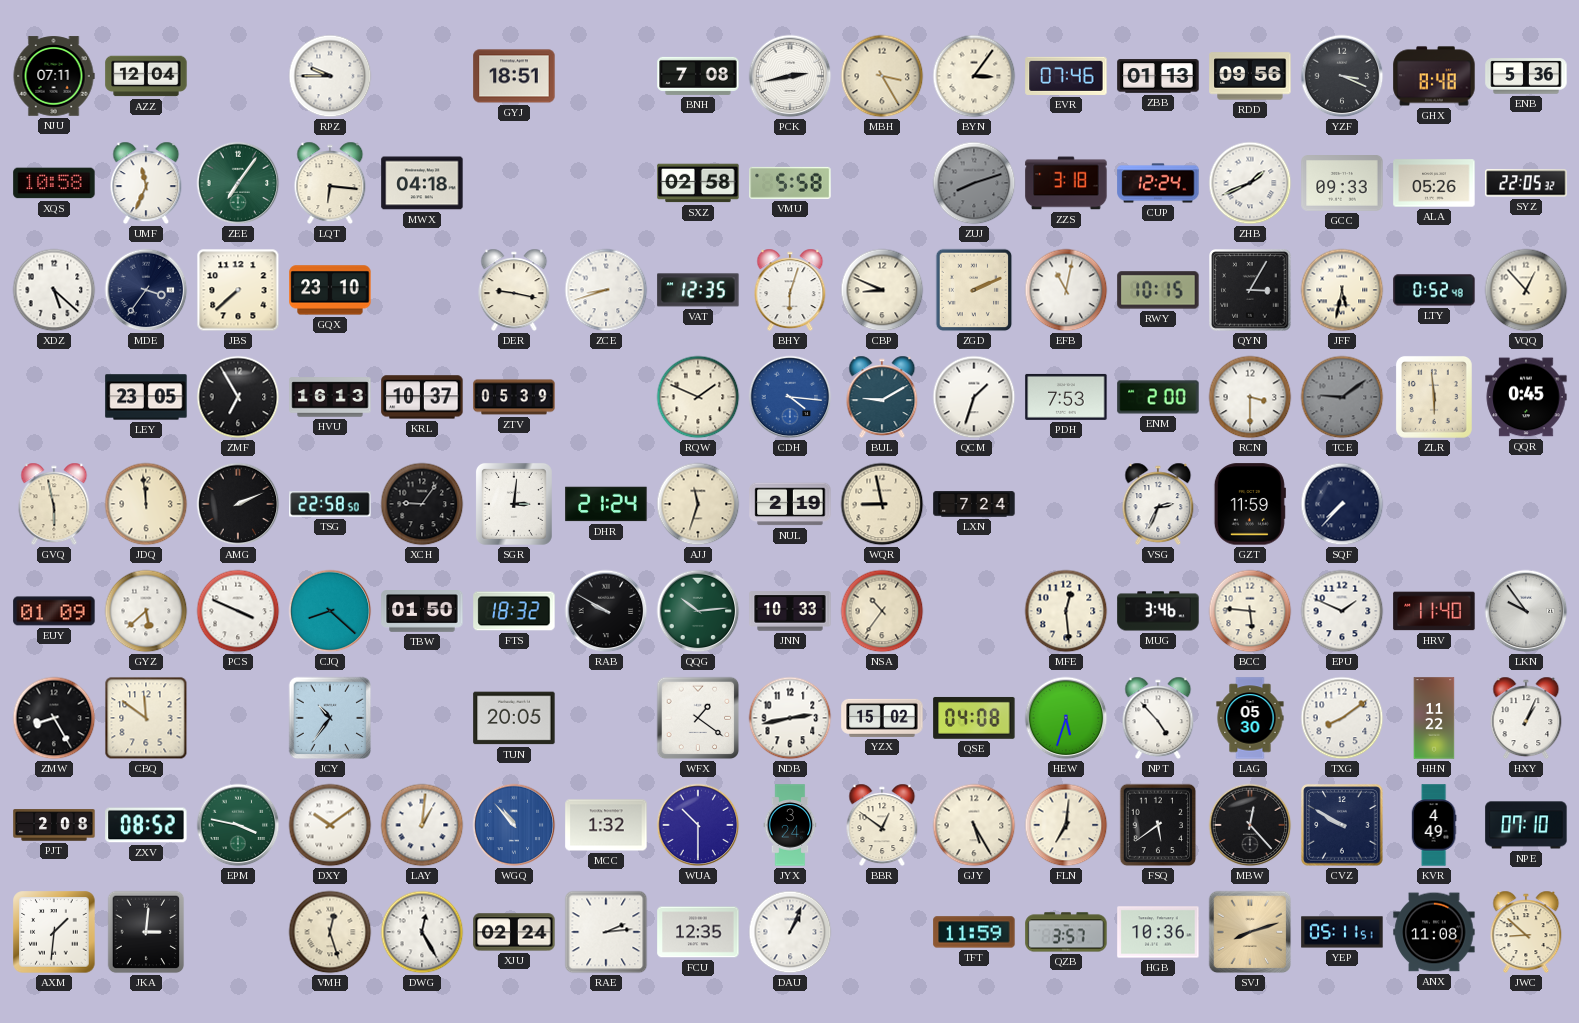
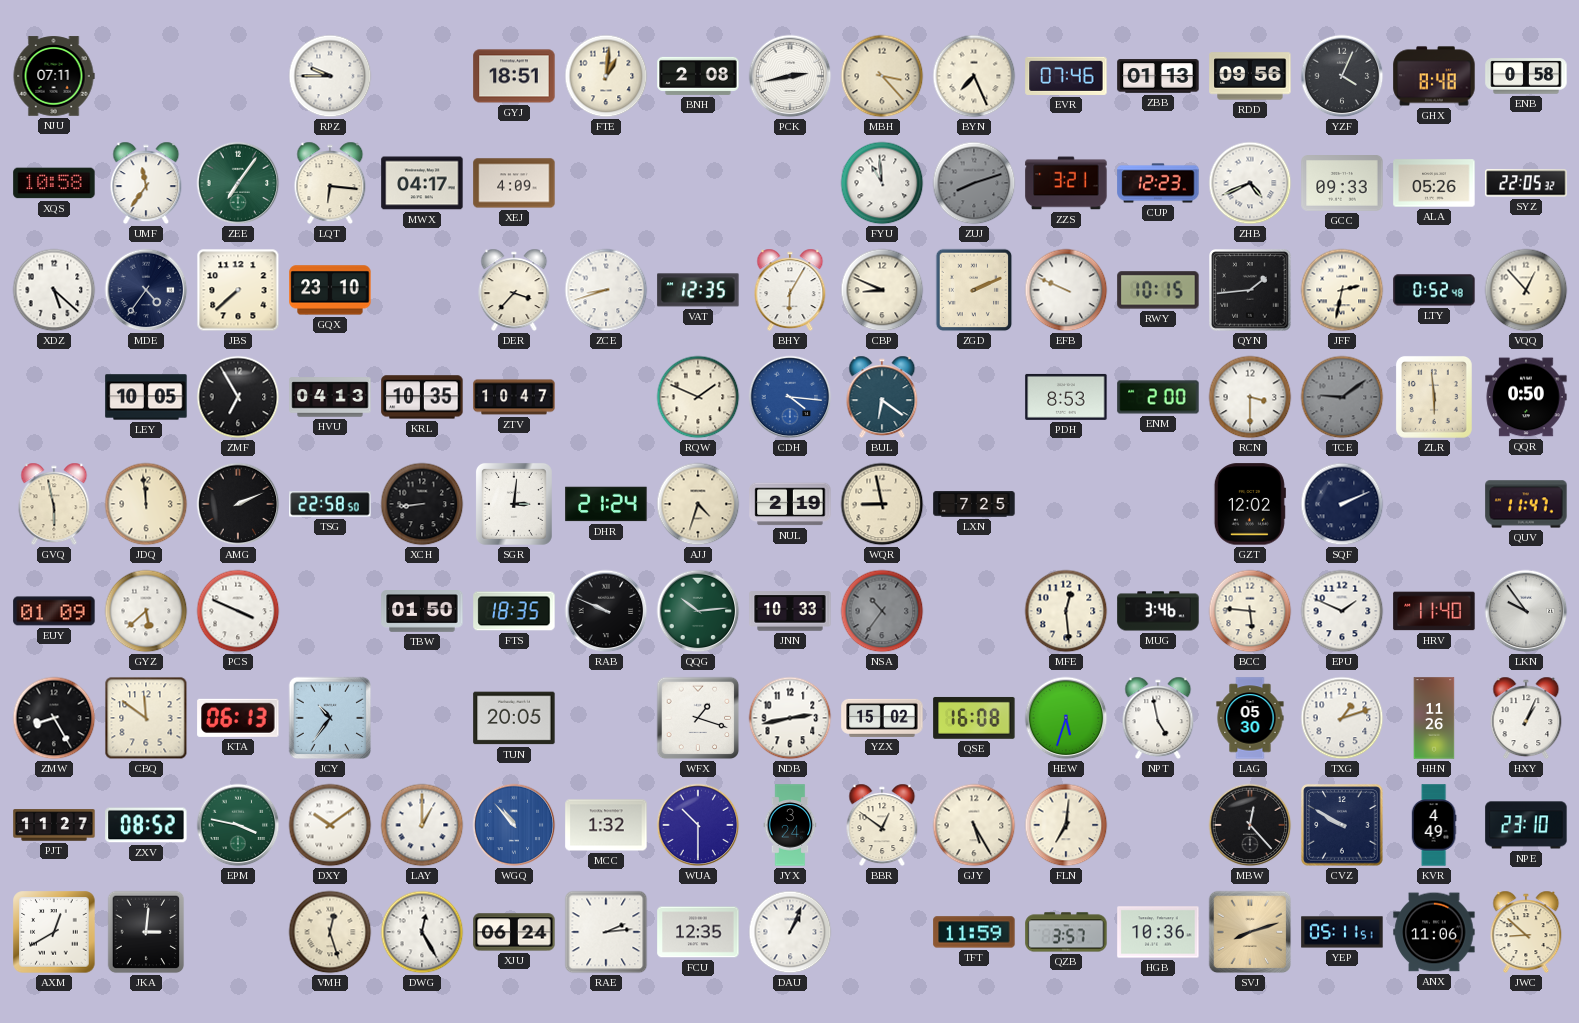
AZZ: 12:04 -> none
FTE: none -> 1:01
BNH: 7:08 -> 2:08
MBH: 3:25 -> 3:23
BYN: 3:06 -> 7:26
YZF: 3:19 -> 4:04
ENB: 5:36 -> 0:58
UMF: 11:34 -> 11:36
MWX: 04:18 -> 04:17
XEJ: none -> 4:09
SXZ: 02:58 -> none
VMU: 5:58 -> none
FYU: none -> 10:59
ZZS: 3:18 -> 3:21
CUP: 12:24 -> 12:23
ZHB: 1:41 -> 4:41
MDE: 3:36 -> 4:36
DER: 9:17 -> 3:37
BHY: 6:03 -> 6:05
EFB: 11:02 -> 9:49
QYN: 3:05 -> 1:44
JFF: 5:32 -> 2:32
LEY: 23:05 -> 10:05
HVU: 16:13 -> 04:13
KRL: 10:37 -> 10:35
ZTV: 05:39 -> 10:47
BUL: 9:10 -> 6:21
QCM: 1:33 -> none
PDH: 7:53 -> 8:53
QQR: 0:45 -> 0:50
XCH: 9:06 -> 8:44
AJJ: 11:33 -> 4:33
LXN: 7:24 -> 7:25
VSG: 2:34 -> none
GZT: 11:59 -> 12:02
SQF: 7:37 -> 2:11
QUV: none -> 11:47
CJQ: 8:22 -> none
FTS: 18:32 -> 18:35
RAB: 9:50 -> 9:49
NSA dial: cream -> grey
KTA: none -> 06:13
WFX: 1:21 -> 1:18
QSE: 04:08 -> 16:08
NPT: 4:53 -> 4:58
TXG: 8:09 -> 1:12
HHN: 11:22 -> 11:26
PJT: 2:08 -> 11:27
LAY: 1:01 -> 1:00
FSQ: 5:39 -> none
NPE: 07:10 -> 23:10
AXM: 1:31 -> 12:40
XJU: 02:24 -> 06:24
ANX: 11:08 -> 11:06
